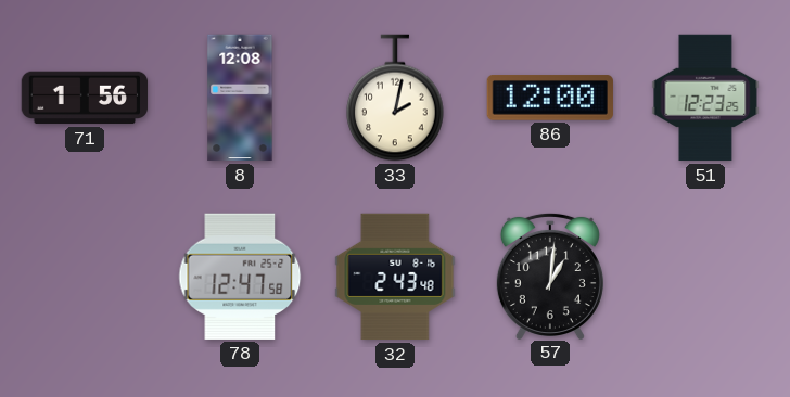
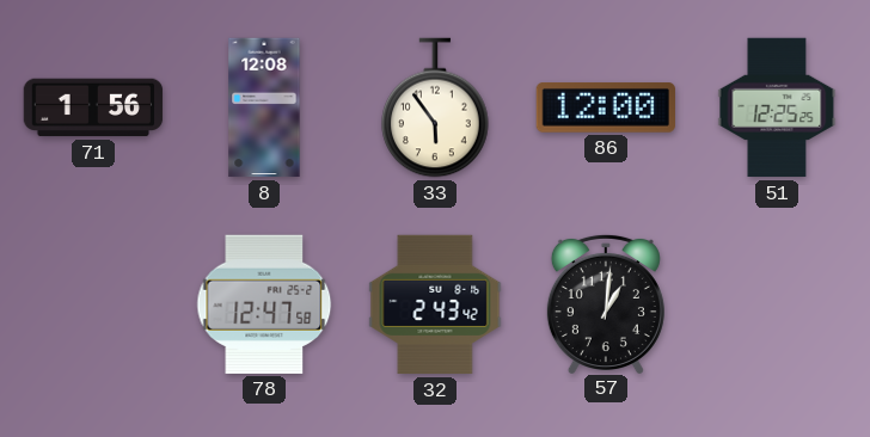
33: 2:02 -> 5:54
51: 12:23 -> 12:25
32: 2:43:48 -> 2:43:42
